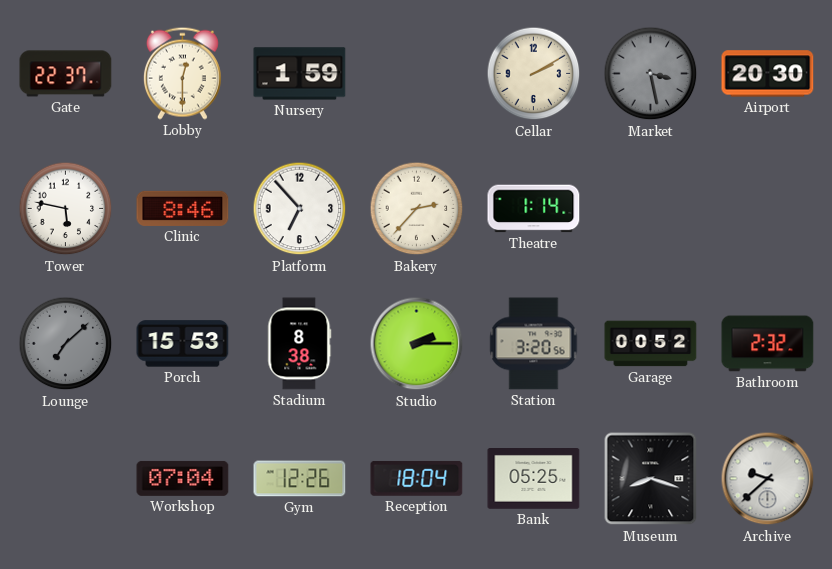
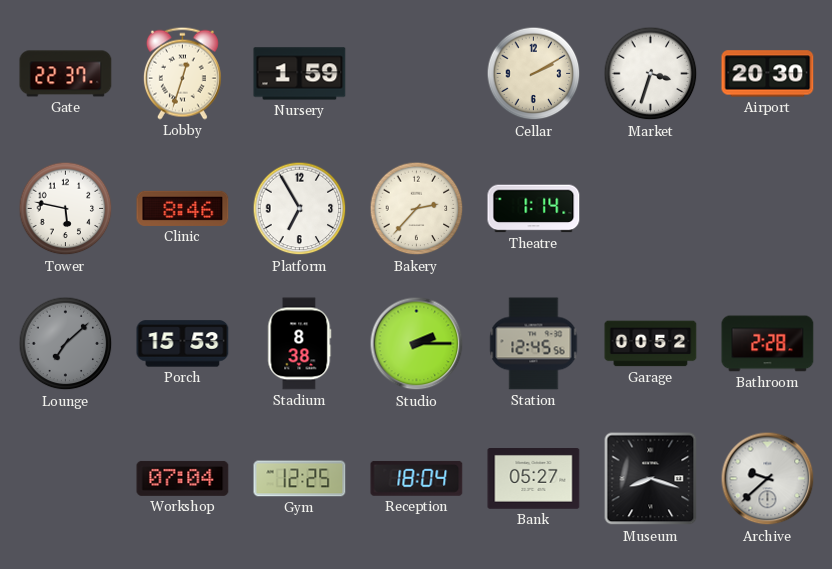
Lobby: 12:30 -> 12:33
Market: 3:28 -> 3:33
Market dial: grey -> white
Platform: 6:53 -> 6:55
Station: 3:20 -> 12:45
Bathroom: 2:32 -> 2:28
Gym: 12:26 -> 12:25
Bank: 05:25 -> 05:27
